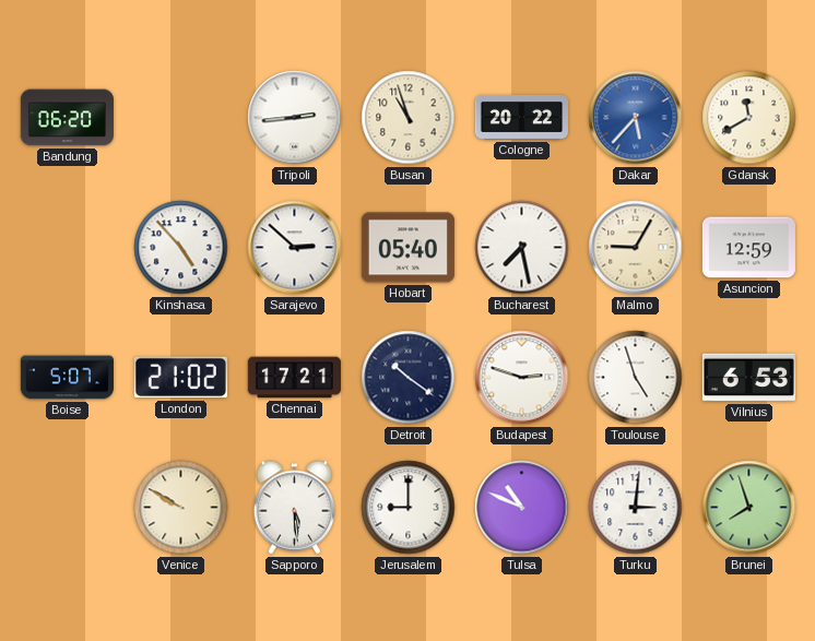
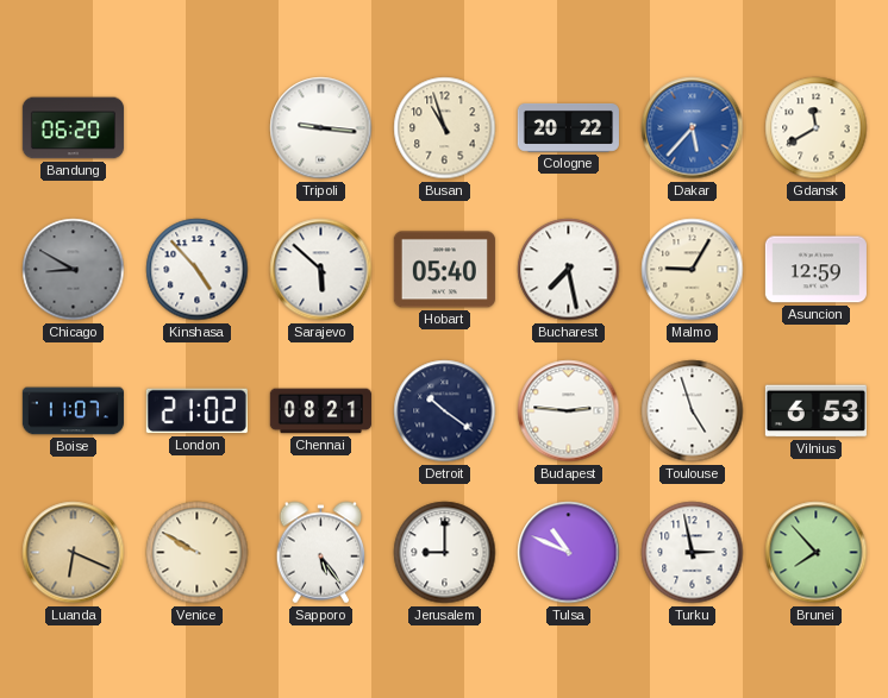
Tripoli: 2:44 -> 9:16
Chicago: none -> 8:50
Sarajevo: 2:52 -> 5:52
Boise: 5:07 -> 11:07
Chennai: 17:21 -> 08:21
Budapest: 2:48 -> 2:46
Luanda: none -> 6:19
Sapporo: 5:29 -> 5:24
Turku: 3:01 -> 2:58
Brunei: 7:57 -> 7:53
